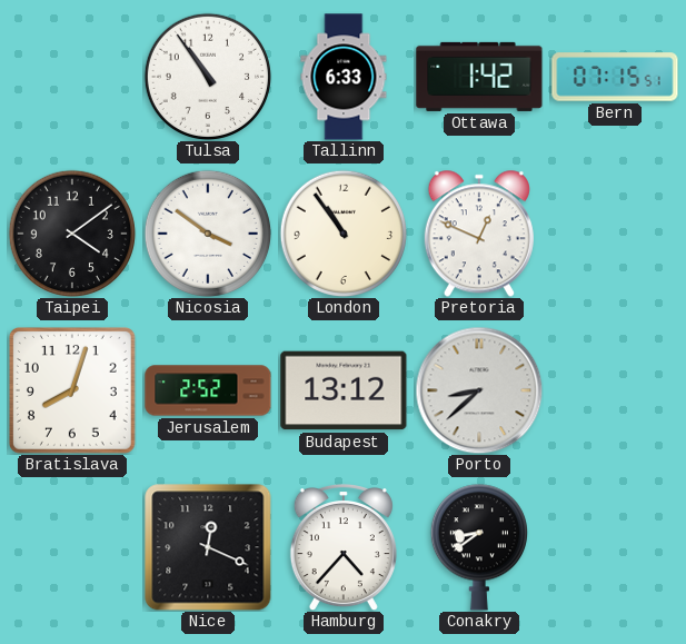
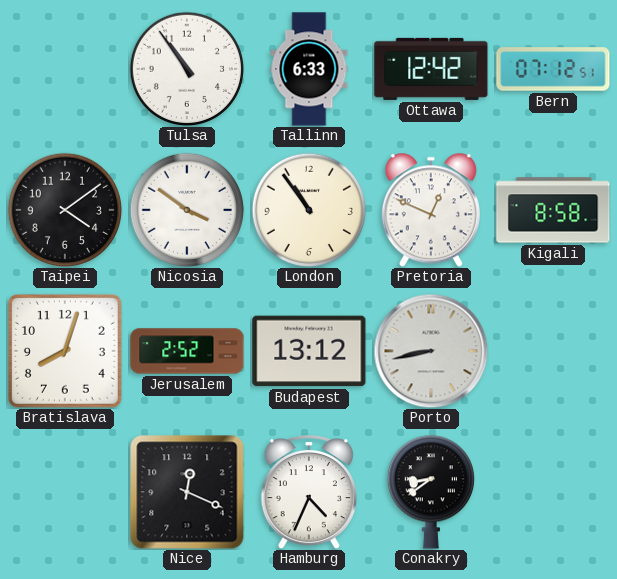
Ottawa: 1:42 -> 12:42
Bern: 07:15 -> 07:12
Kigali: none -> 8:58
Porto: 8:38 -> 8:43
Hamburg: 4:37 -> 4:34
